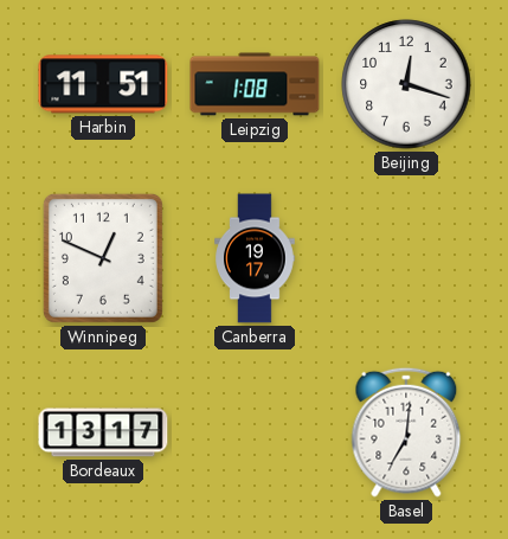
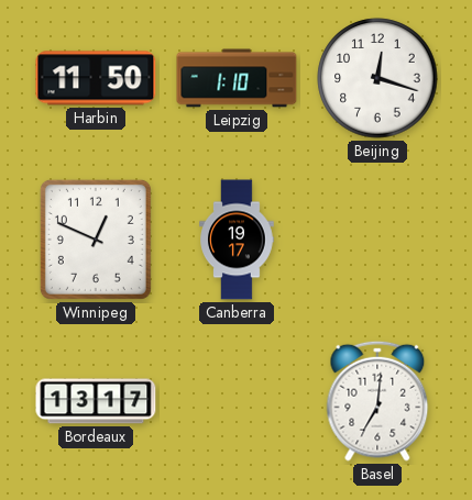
Harbin: 11:51 -> 11:50
Leipzig: 1:08 -> 1:10
